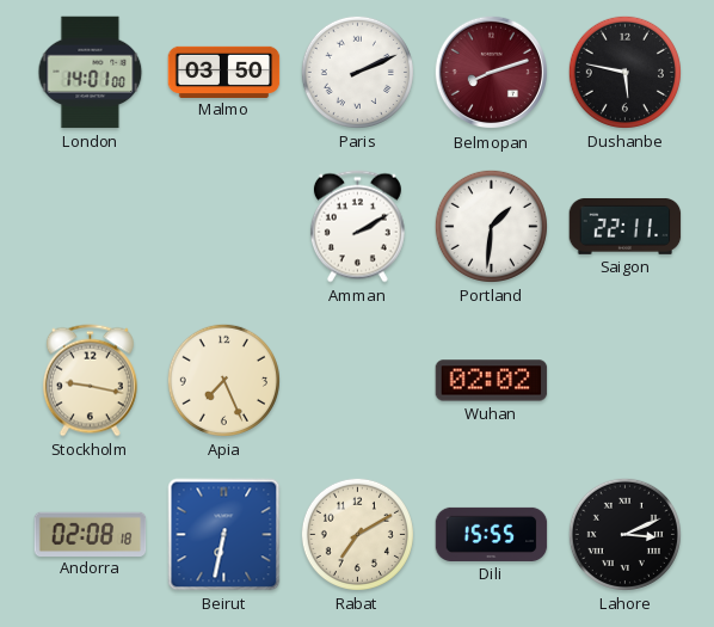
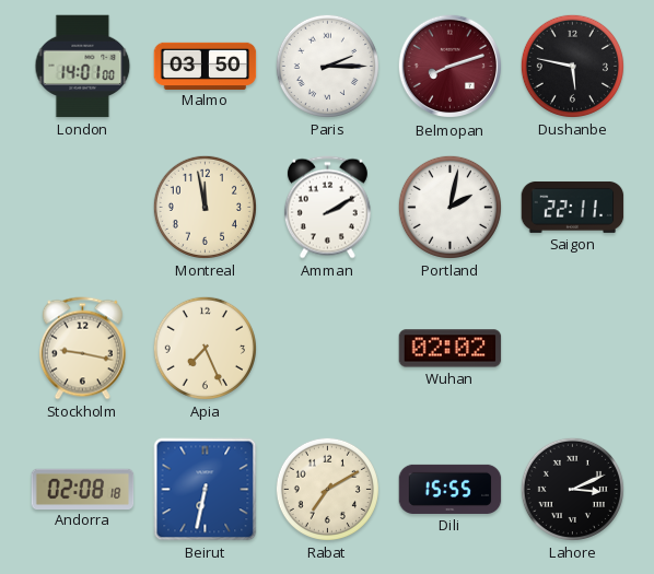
Paris: 2:11 -> 2:15
Montreal: none -> 11:58
Portland: 1:31 -> 2:02
